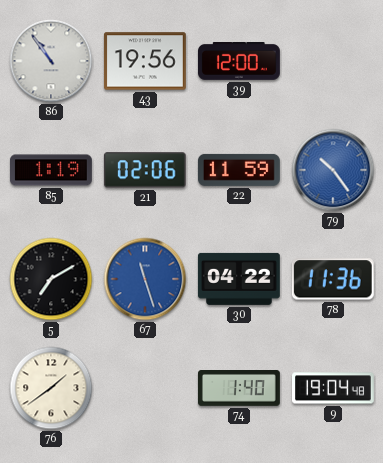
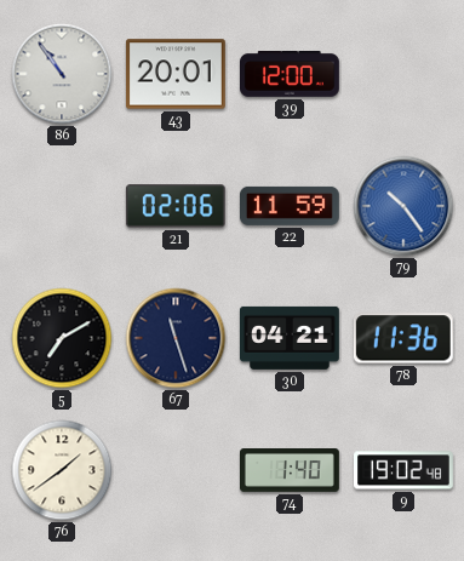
43: 19:56 -> 20:01
85: 1:19 -> none
67 dial: blue -> navy
30: 04:22 -> 04:21
9: 19:04 -> 19:02
